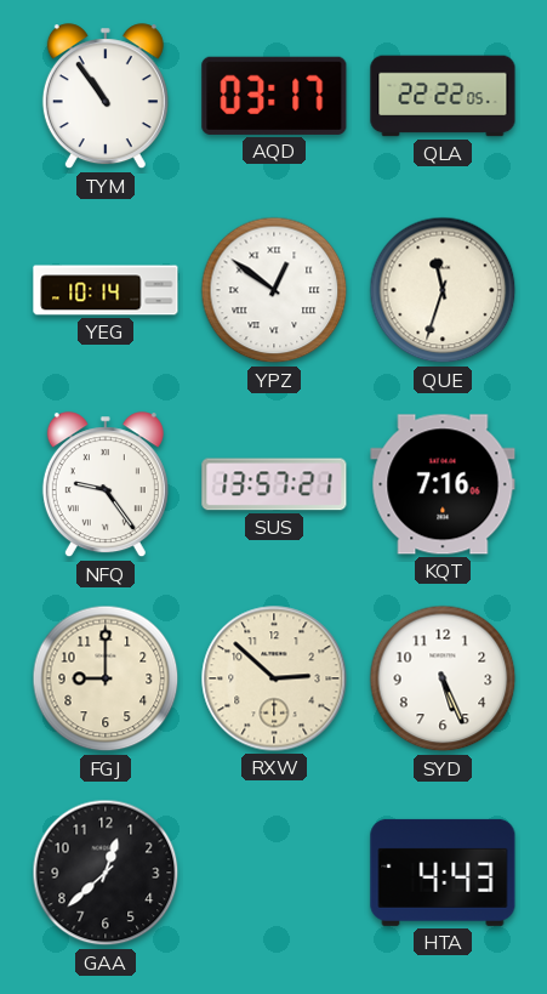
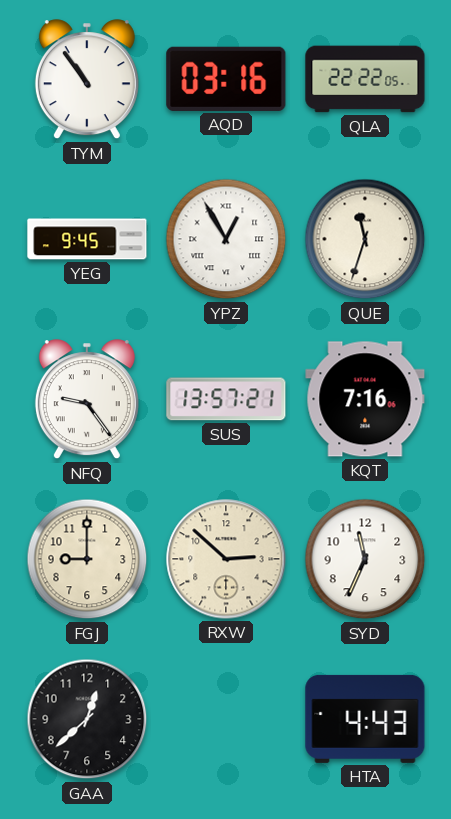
AQD: 03:17 -> 03:16
YEG: 10:14 -> 9:45
YPZ: 12:51 -> 12:55
SYD: 5:26 -> 11:34
